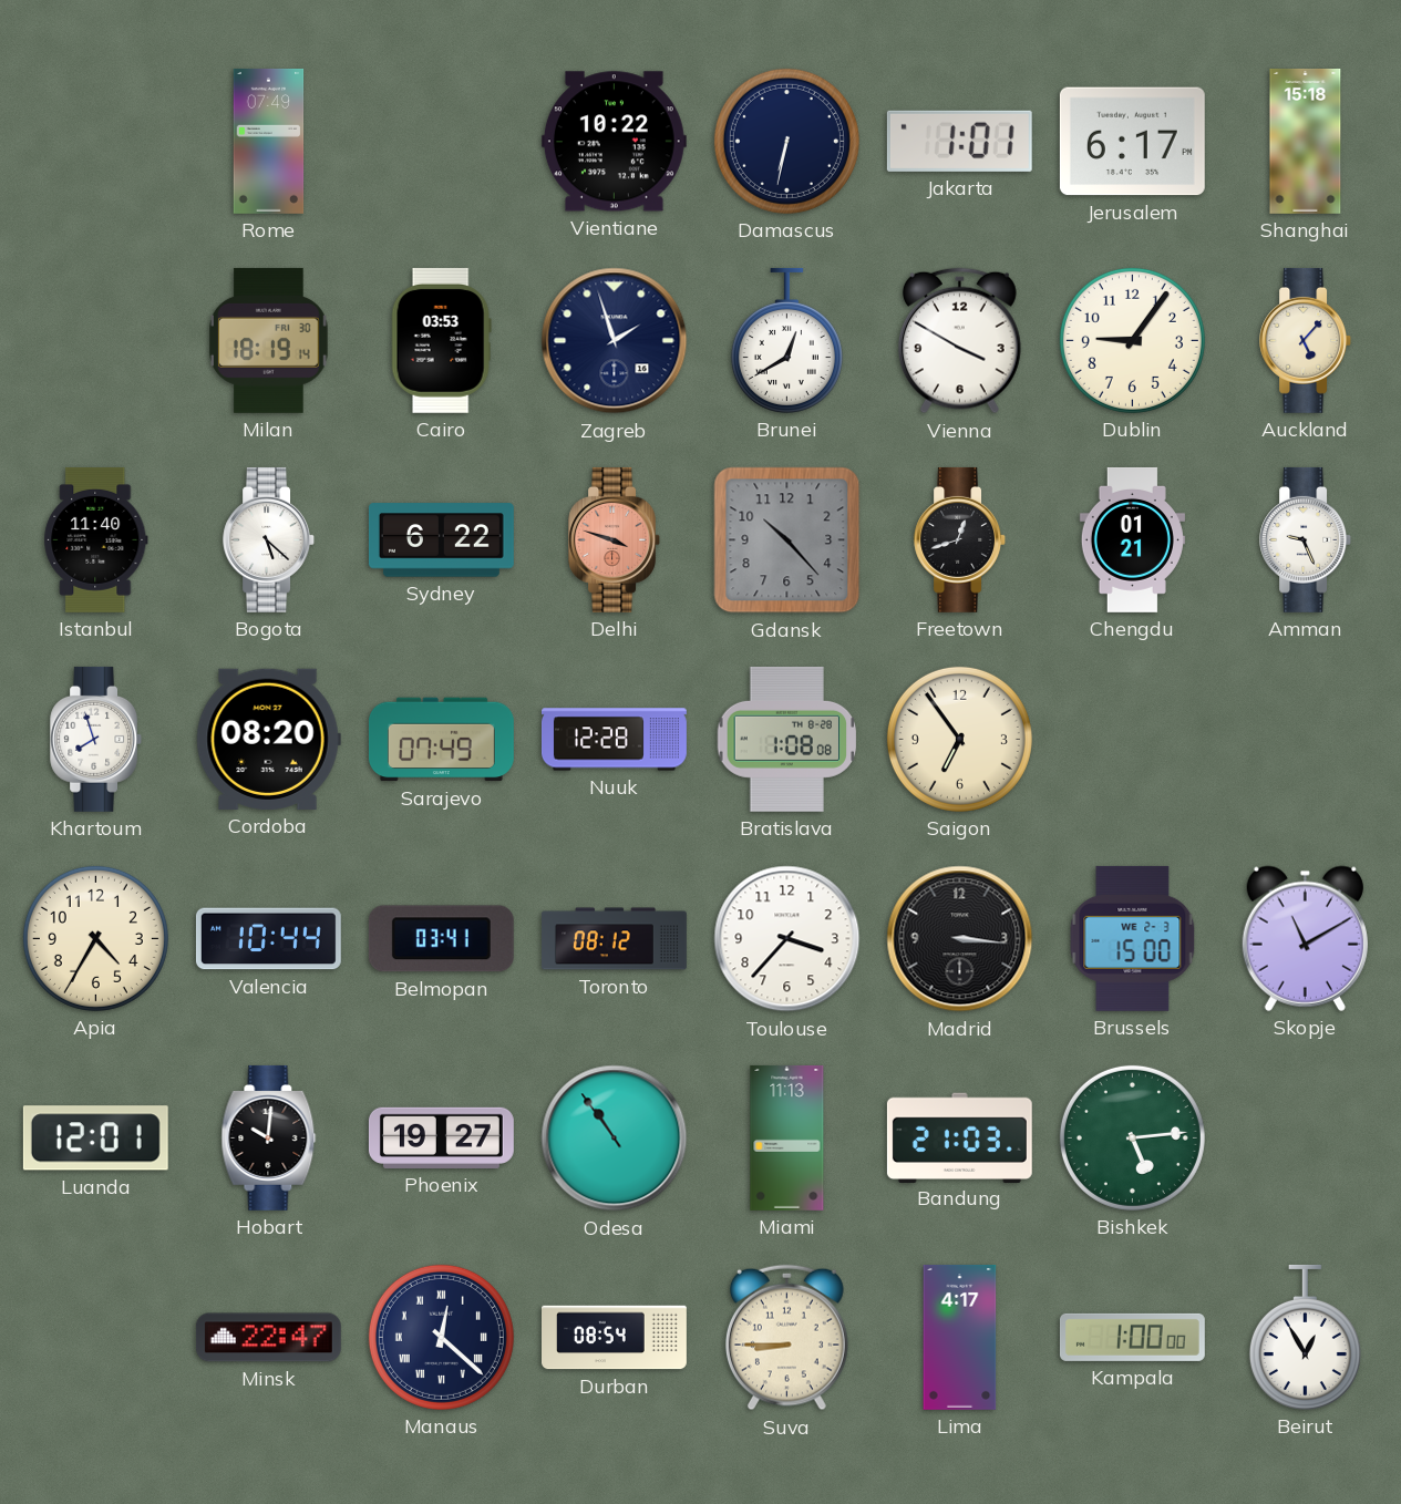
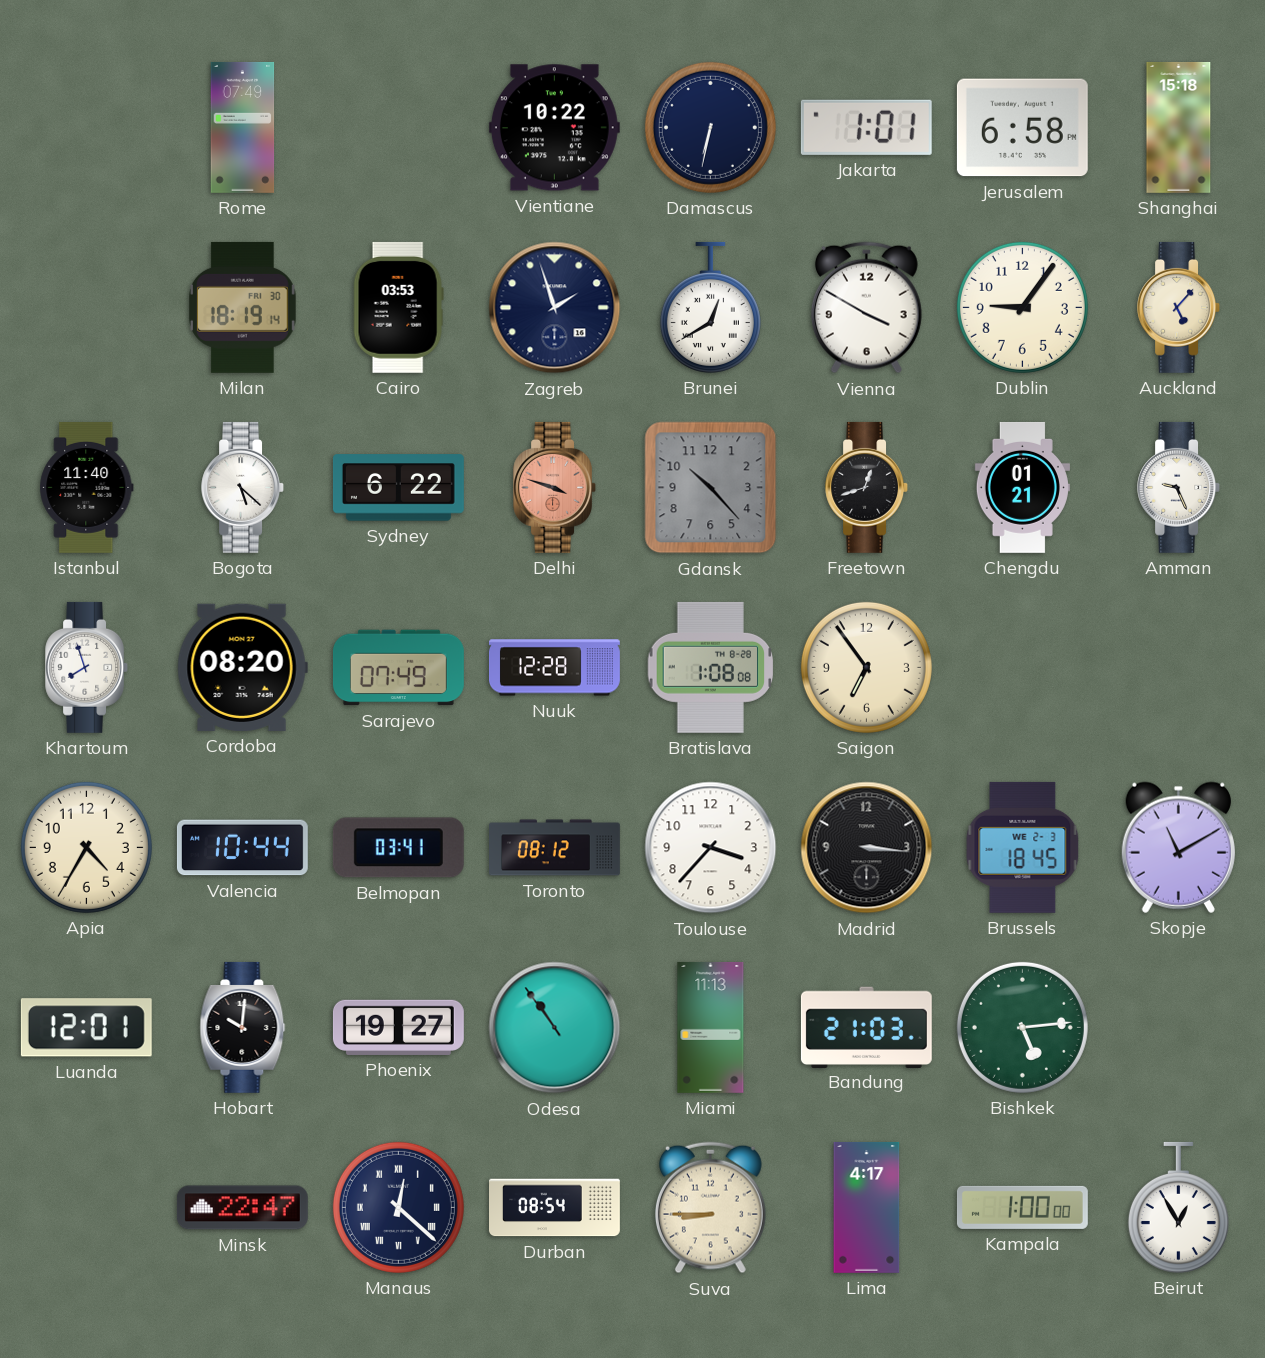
Jerusalem: 6:17 -> 6:58
Brussels: 15:00 -> 18:45
